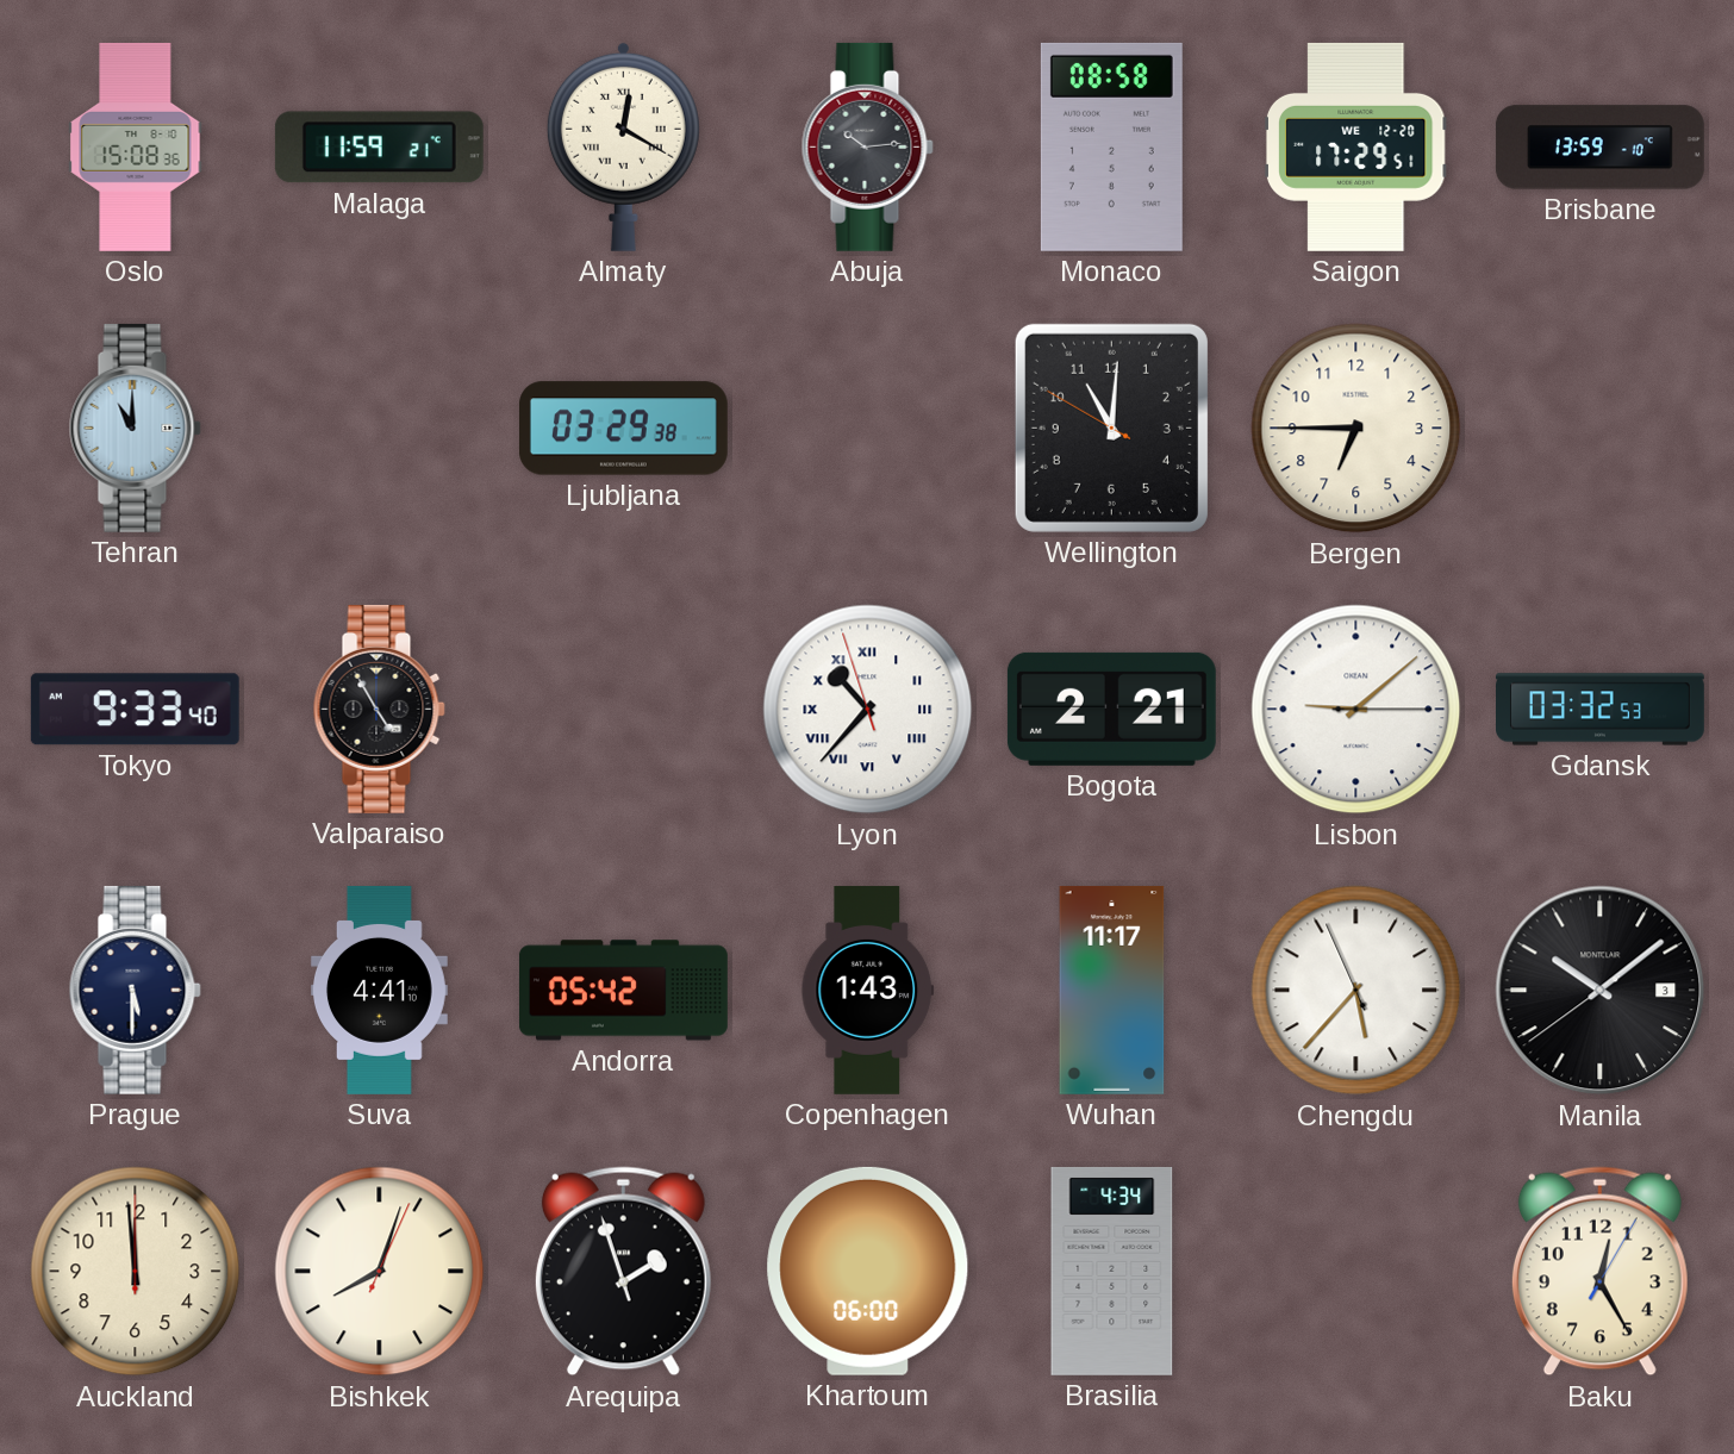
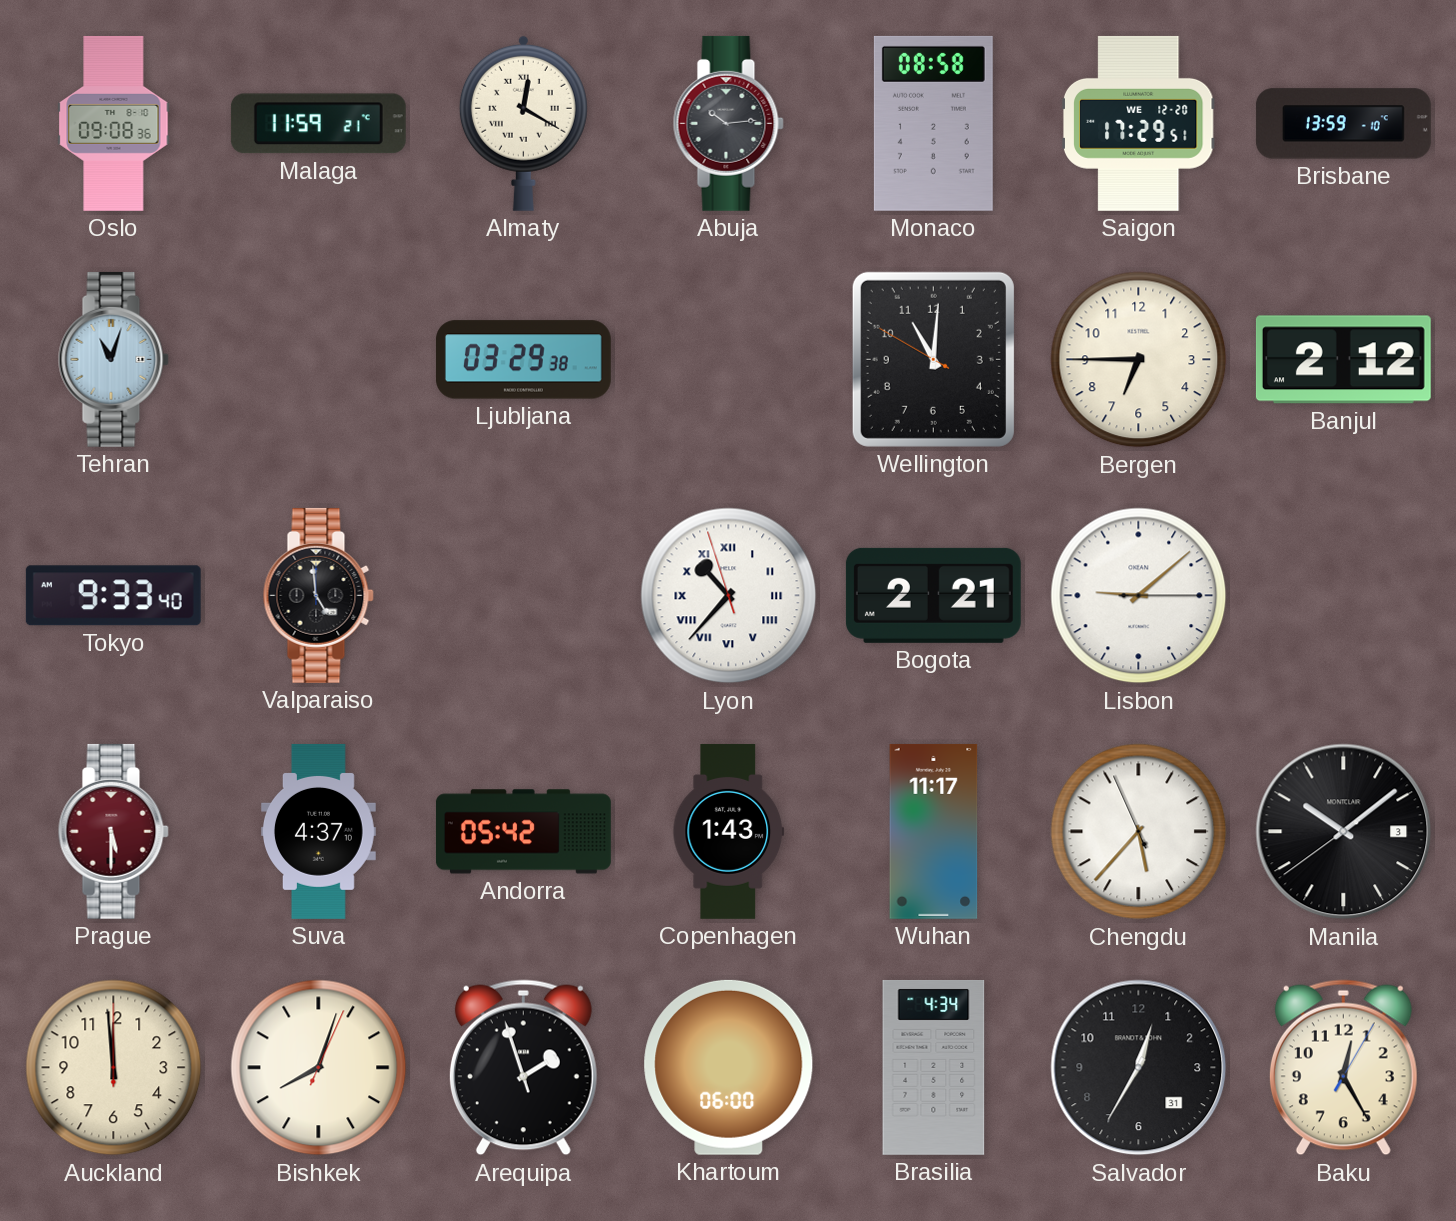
Oslo: 15:08 -> 09:08
Tehran: 11:00 -> 11:03
Banjul: none -> 2:12
Valparaiso: 4:55 -> 4:59
Gdansk: 03:32 -> none
Prague dial: navy -> burgundy
Suva: 4:41 -> 4:37
Salvador: none -> 12:35
